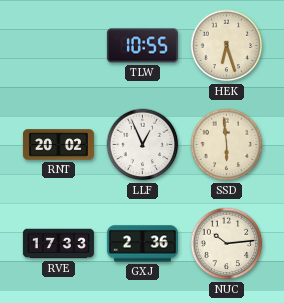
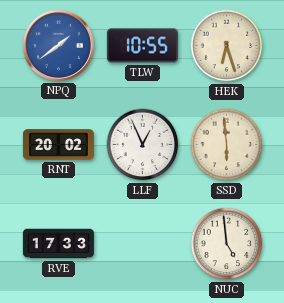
NPQ: none -> 1:39
GXJ: 2:36 -> none
NUC: 10:14 -> 4:59
